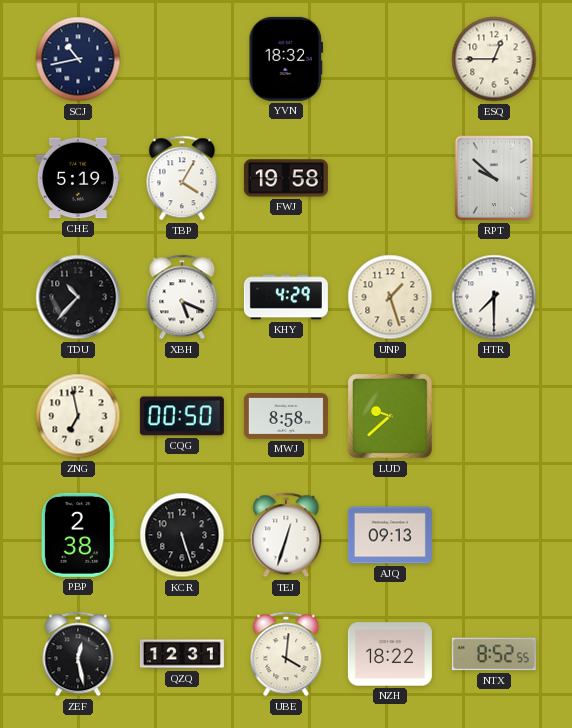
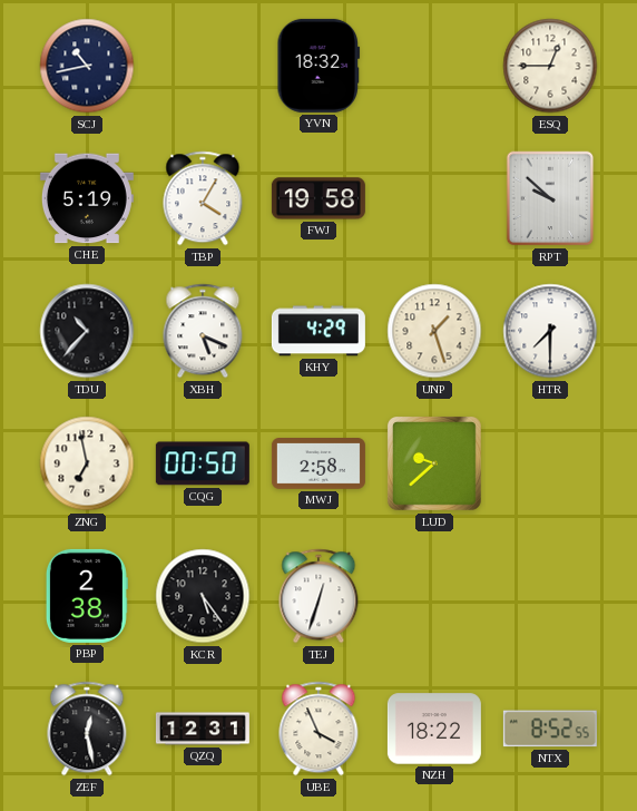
MWJ: 8:58 -> 2:58
KCR: 5:27 -> 5:24
AJQ: 09:13 -> none
UBE: 4:01 -> 3:56
